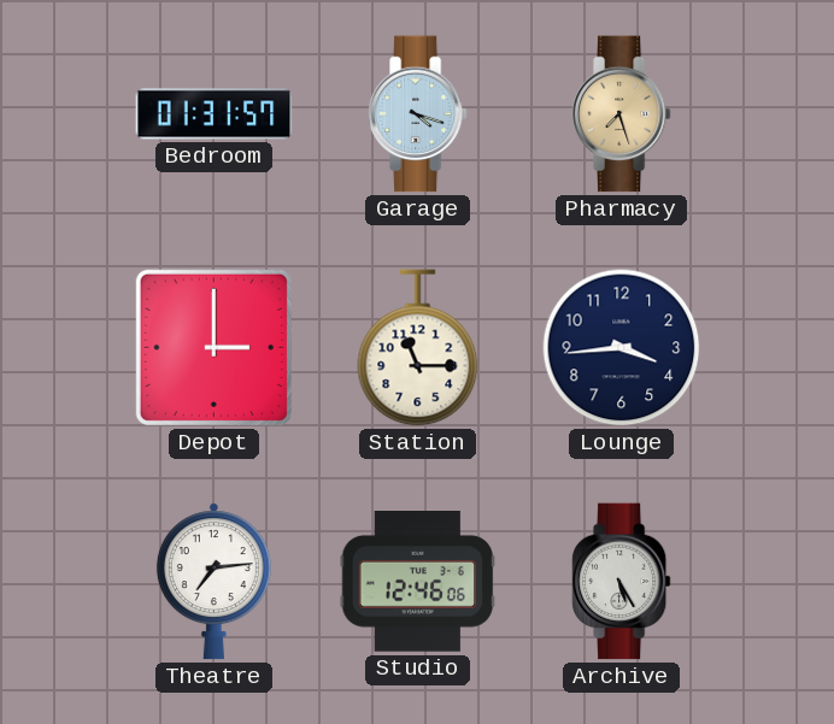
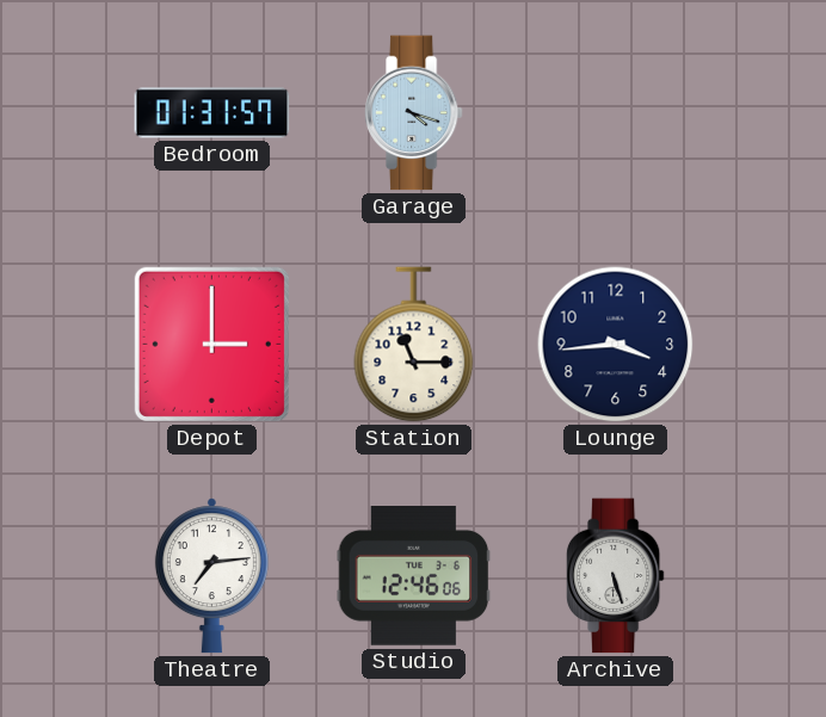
Pharmacy: 7:27 -> none
Archive: 5:25 -> 5:27
